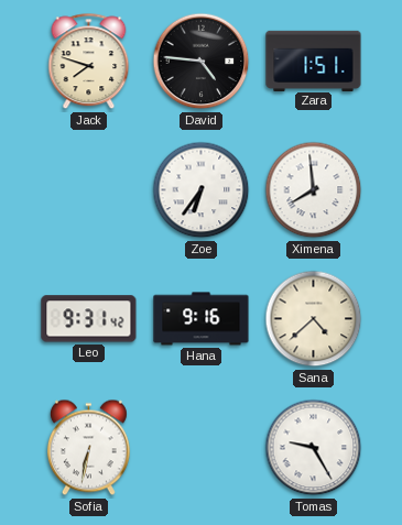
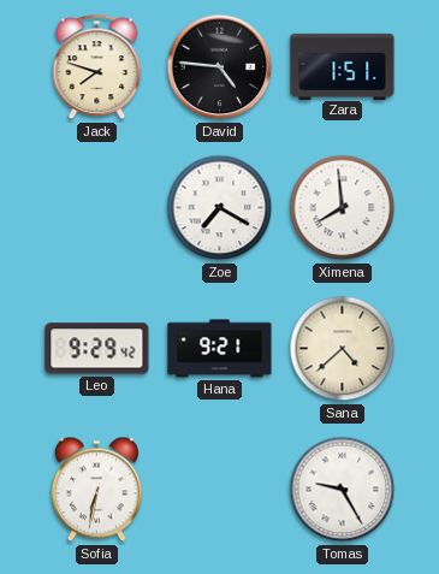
Zoe: 6:36 -> 7:20
Leo: 9:31 -> 9:29
Hana: 9:16 -> 9:21
